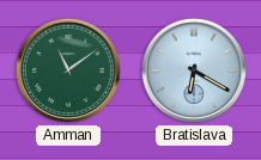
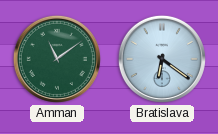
Bratislava: 6:20 -> 6:21
